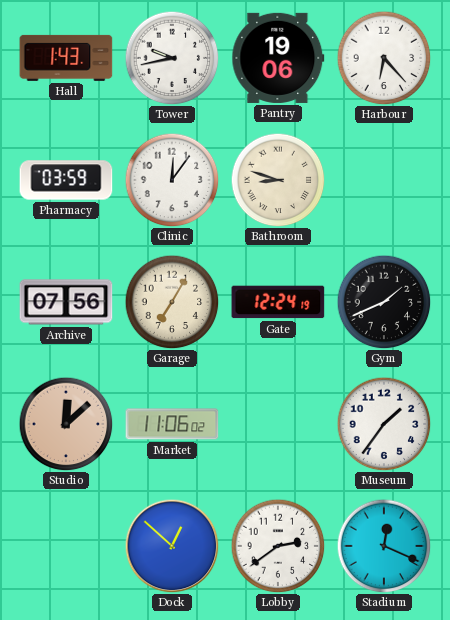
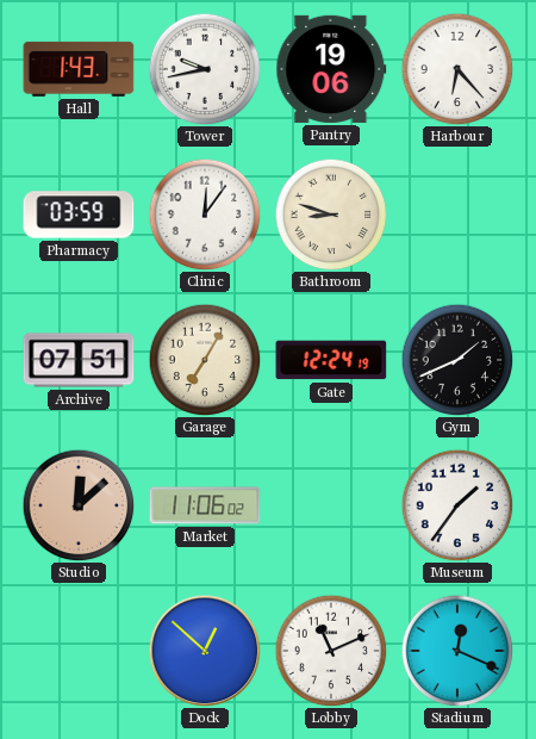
Archive: 07:56 -> 07:51
Lobby: 2:39 -> 11:11
